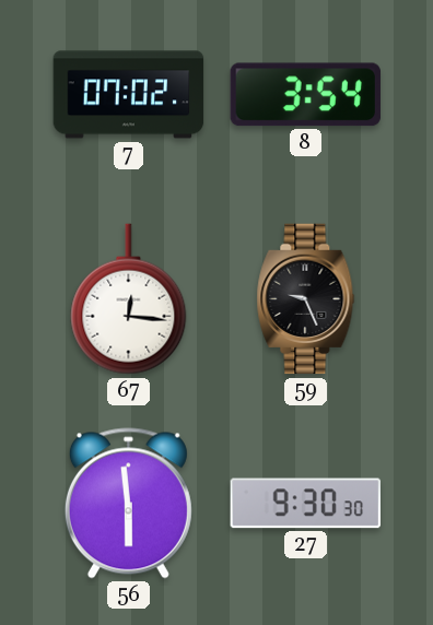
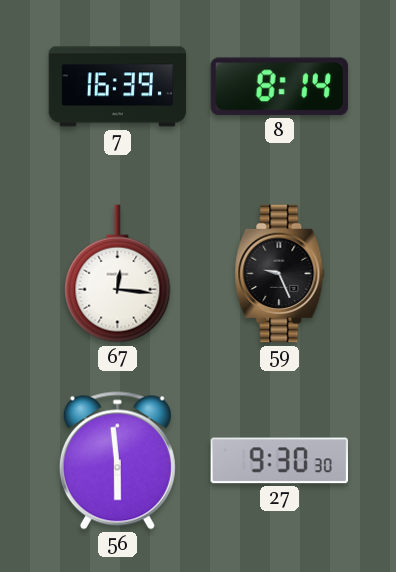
7: 07:02 -> 16:39
8: 3:54 -> 8:14
